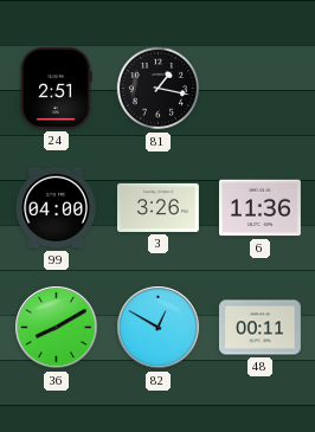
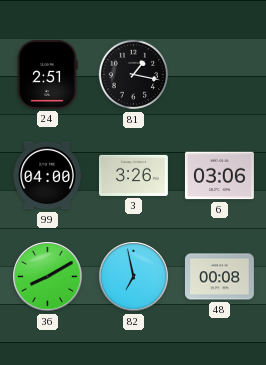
6: 11:36 -> 03:06
82: 12:50 -> 6:58
48: 00:11 -> 00:08
